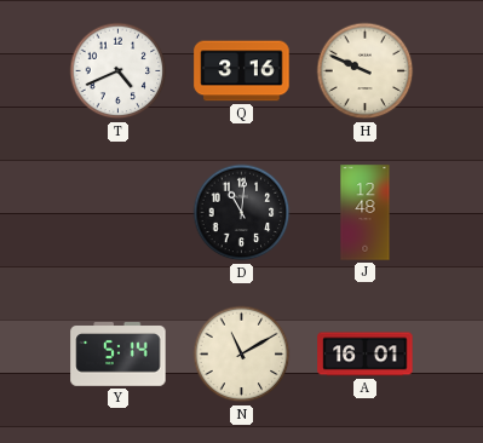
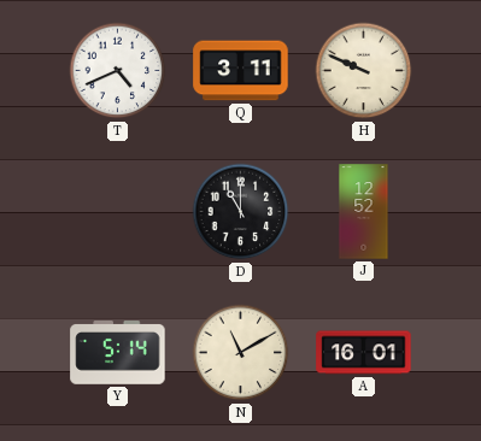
Q: 3:16 -> 3:11
D: 11:01 -> 11:00
J: 12:48 -> 12:52
